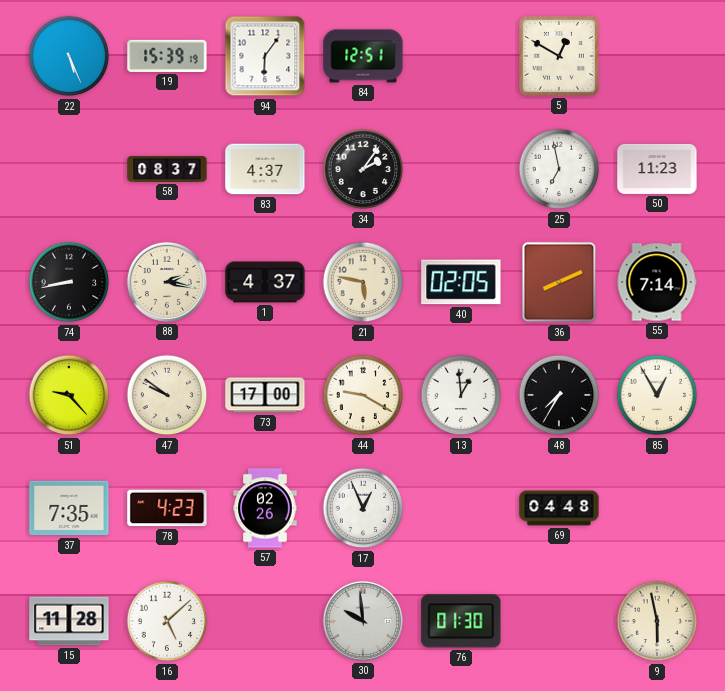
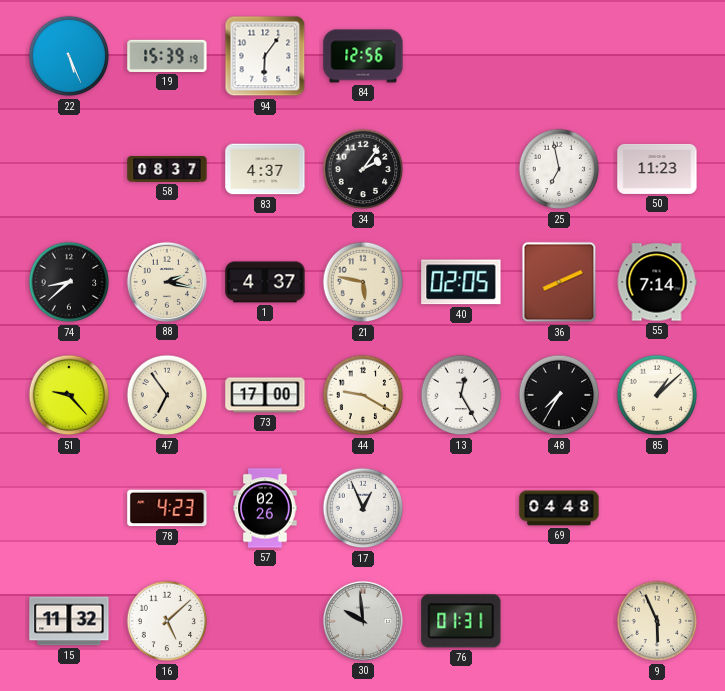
84: 12:51 -> 12:56
5: 12:50 -> none
74: 8:43 -> 8:38
47: 9:51 -> 6:54
13: 12:59 -> 12:25
85: 12:55 -> 1:08
37: 7:35 -> none
15: 11:28 -> 11:32
76: 01:30 -> 01:31
9: 5:58 -> 5:56
